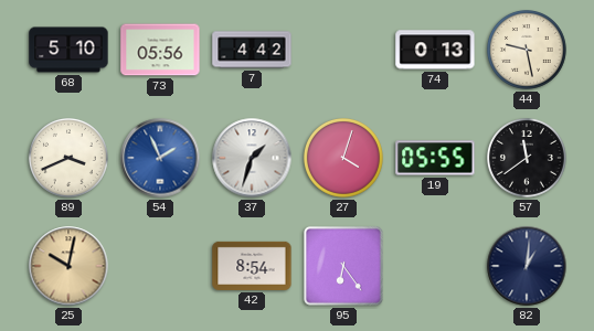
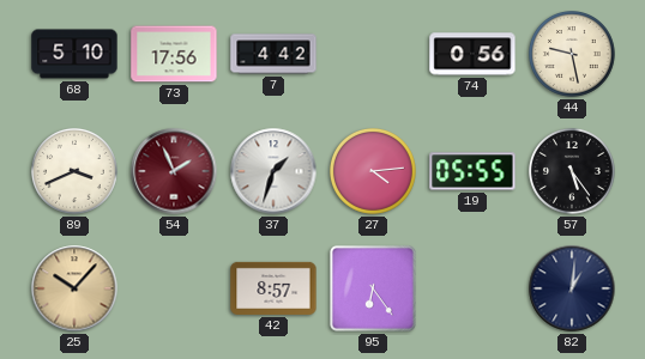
73: 05:56 -> 17:56
74: 0:13 -> 0:56
54 dial: blue -> burgundy
27: 4:03 -> 4:14
57: 11:39 -> 5:24
25: 10:02 -> 10:07
42: 8:54 -> 8:57
